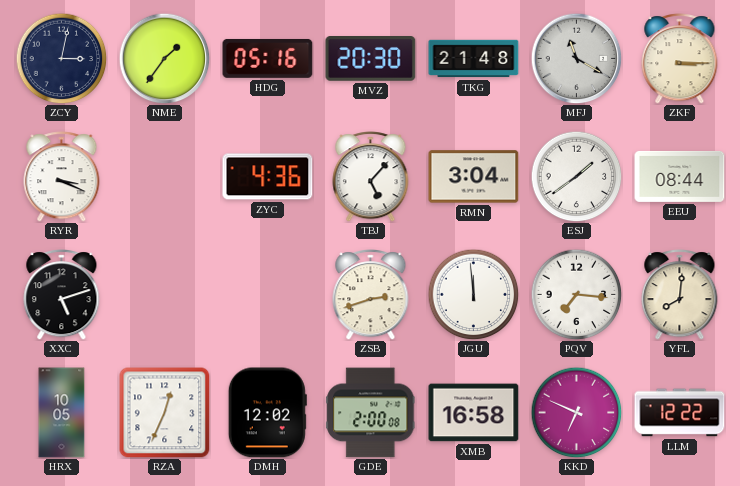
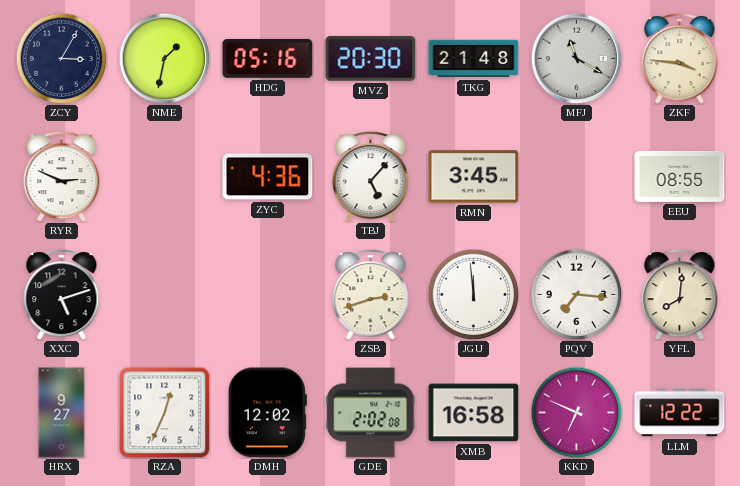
ZCY: 3:02 -> 3:05
NME: 1:36 -> 1:32
ZKF: 3:15 -> 3:46
RYR: 3:19 -> 2:49
RMN: 3:04 -> 3:45
ESJ: 1:39 -> none
EEU: 08:44 -> 08:55
HRX: 10:05 -> 9:27
GDE: 2:00 -> 2:02
